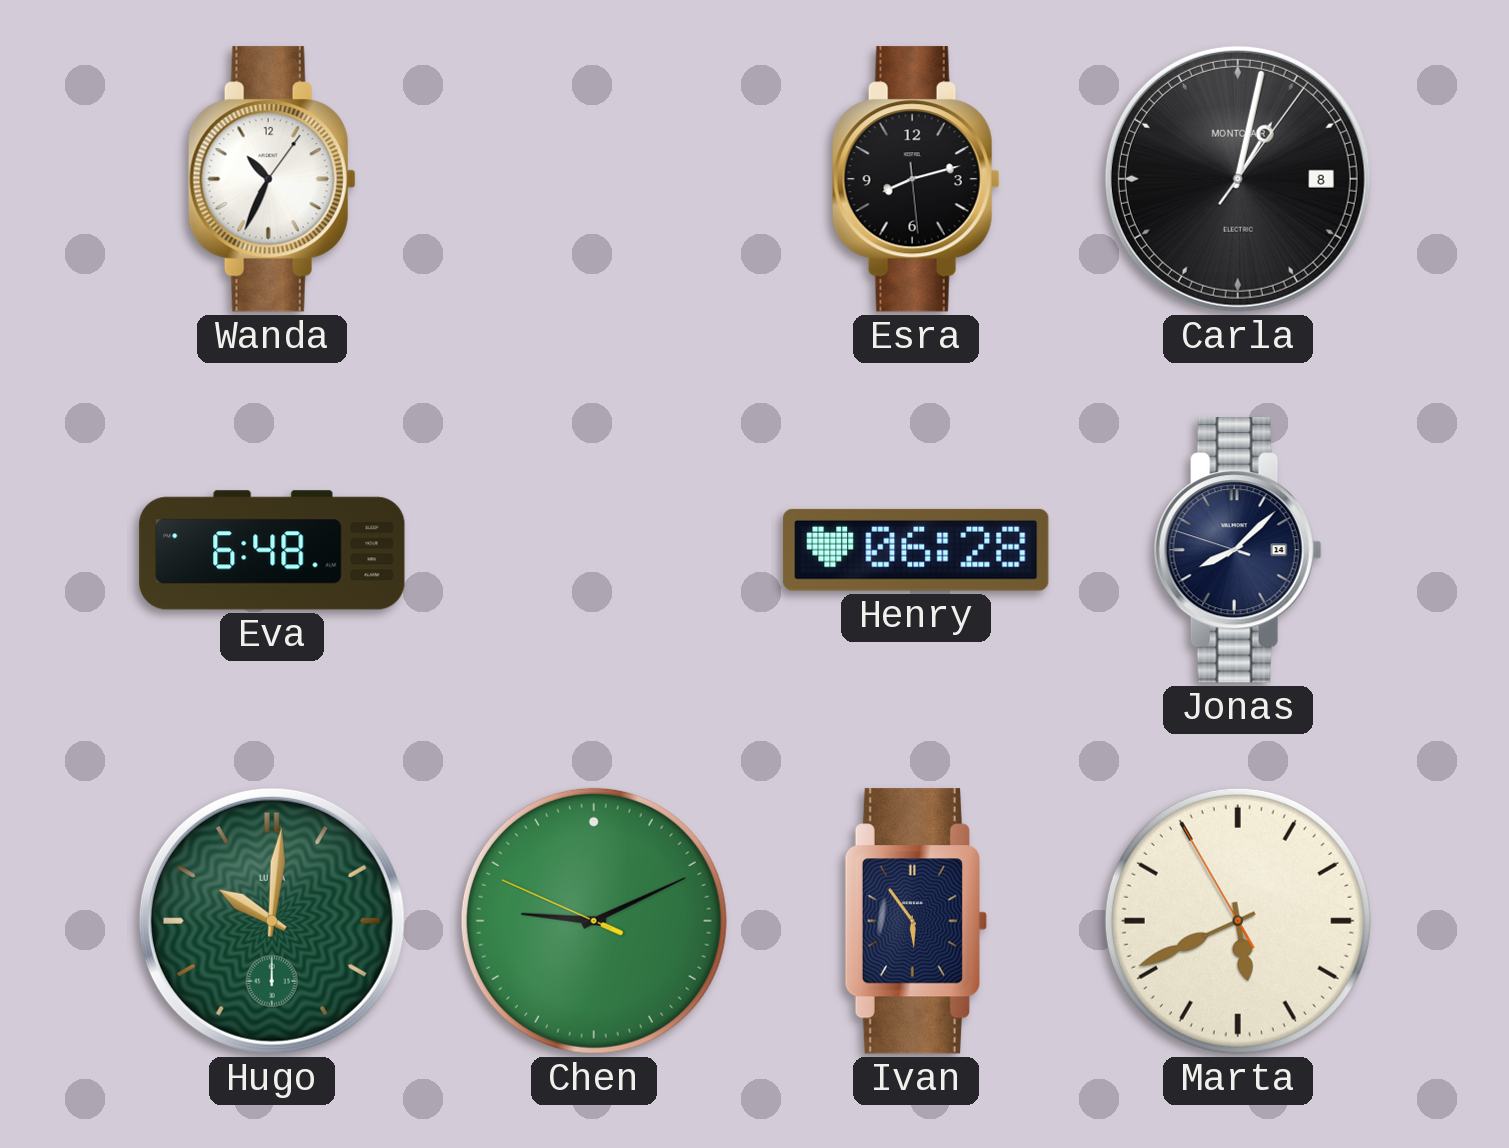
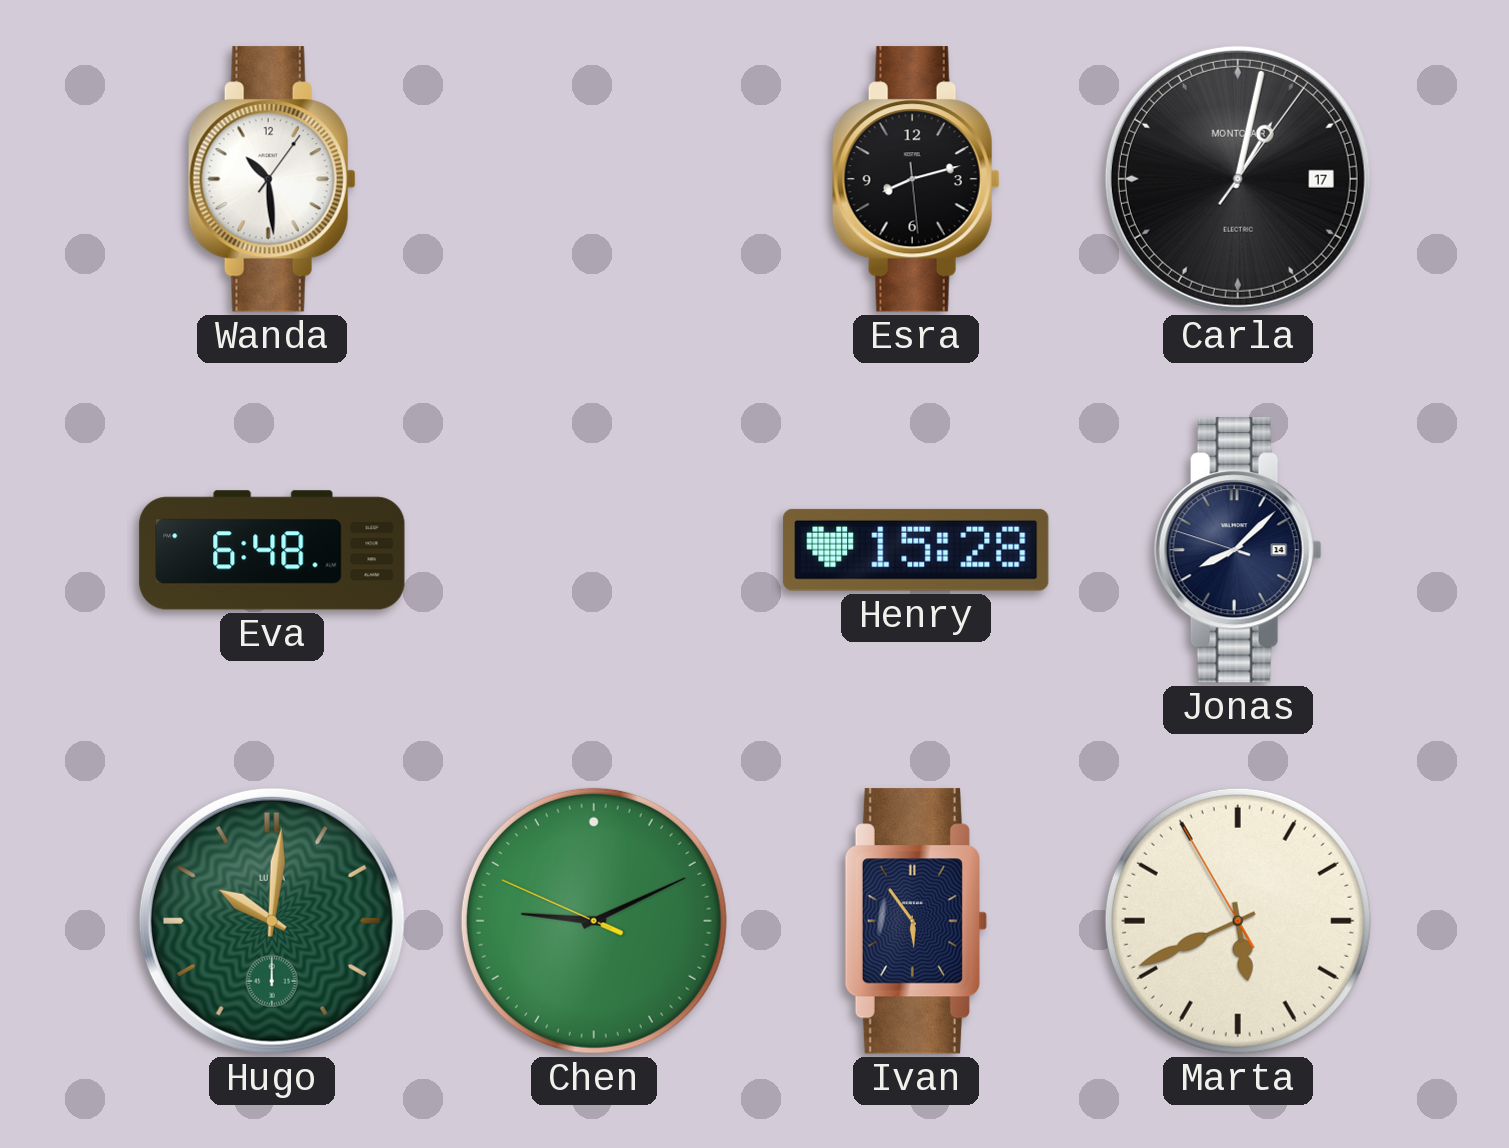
Wanda: 10:34 -> 10:29
Carla date: 8 -> 17
Henry: 06:28 -> 15:28
